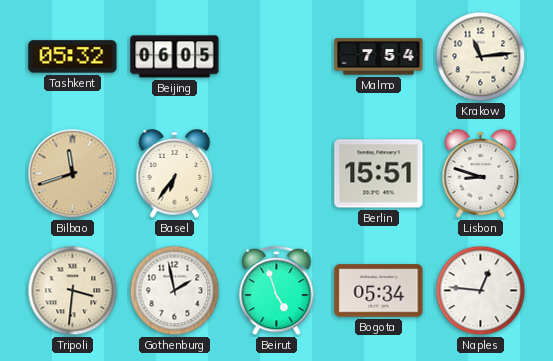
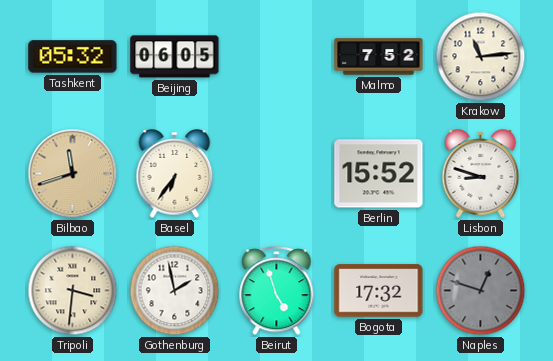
Malmo: 7:54 -> 7:52
Berlin: 15:51 -> 15:52
Bogota: 05:34 -> 17:32
Naples: 12:46 -> 12:48
Naples dial: white -> grey
